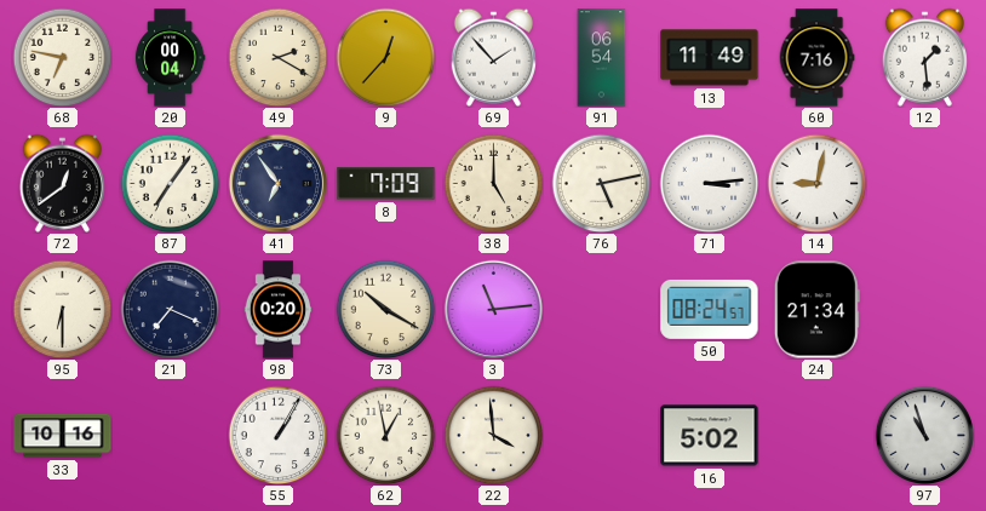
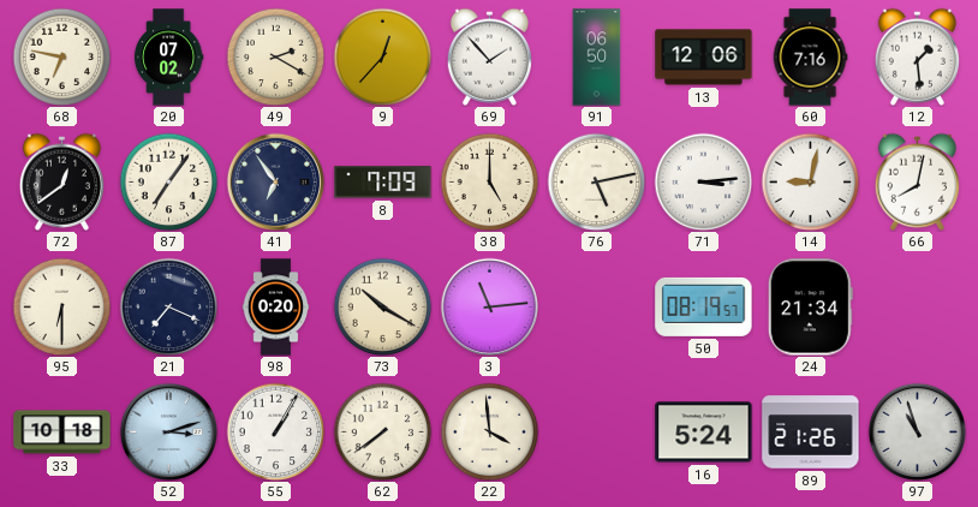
20: 00:04 -> 07:02
91: 06:54 -> 06:50
13: 11:49 -> 12:06
66: none -> 8:02
50: 08:24 -> 08:19
33: 10:16 -> 10:18
52: none -> 3:12
62: 12:58 -> 7:39
16: 5:02 -> 5:24
89: none -> 21:26
